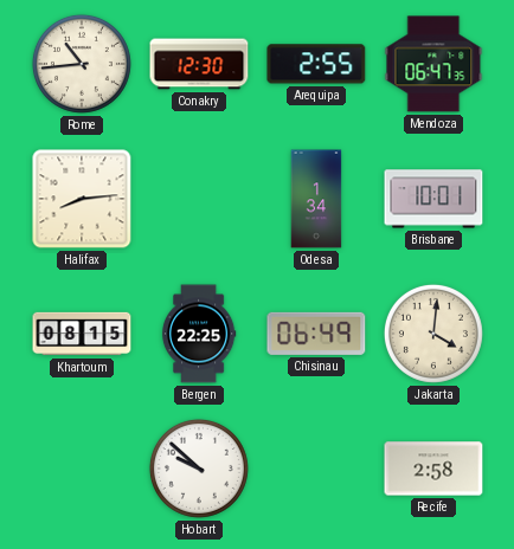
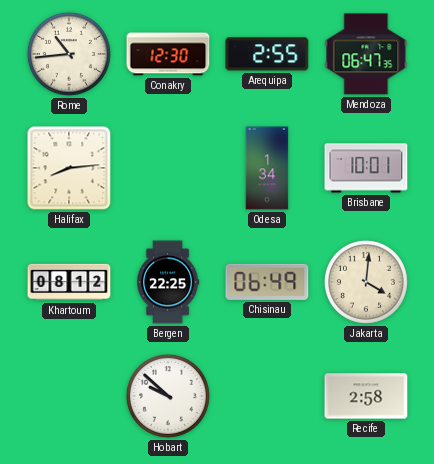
Khartoum: 08:15 -> 08:12
